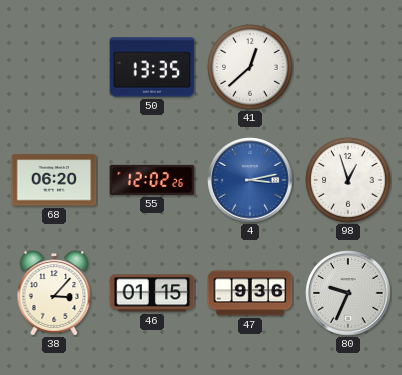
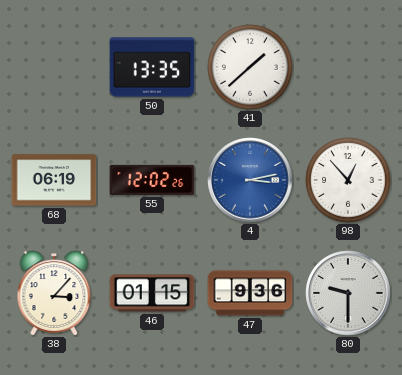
41: 12:38 -> 1:38
68: 06:20 -> 06:19
98: 12:57 -> 12:53
80: 9:34 -> 9:30
